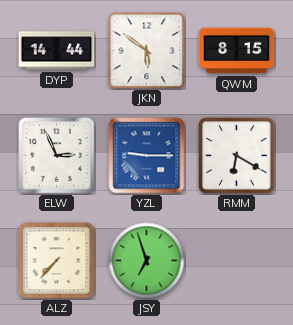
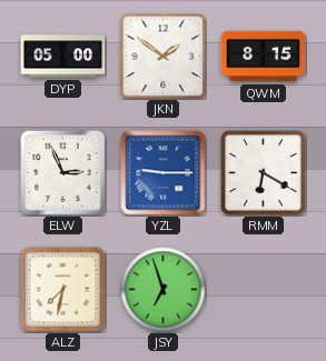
DYP: 14:44 -> 05:00
JKN: 5:51 -> 1:51
ALZ: 7:37 -> 7:32
